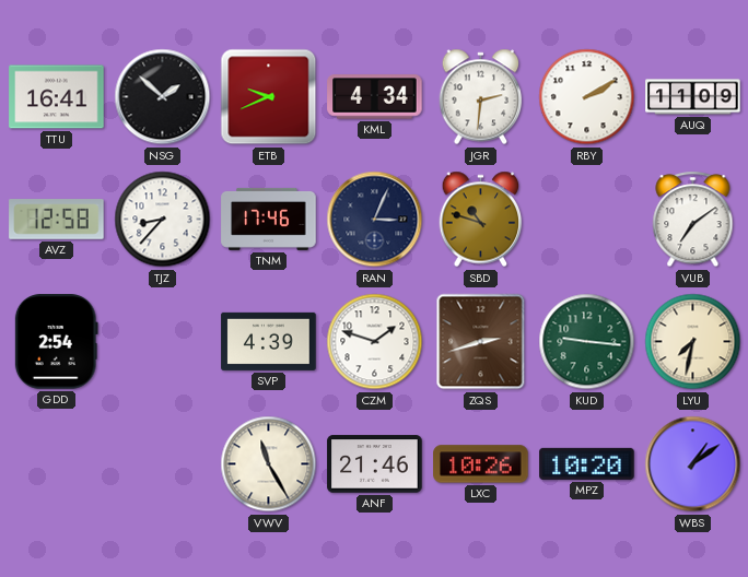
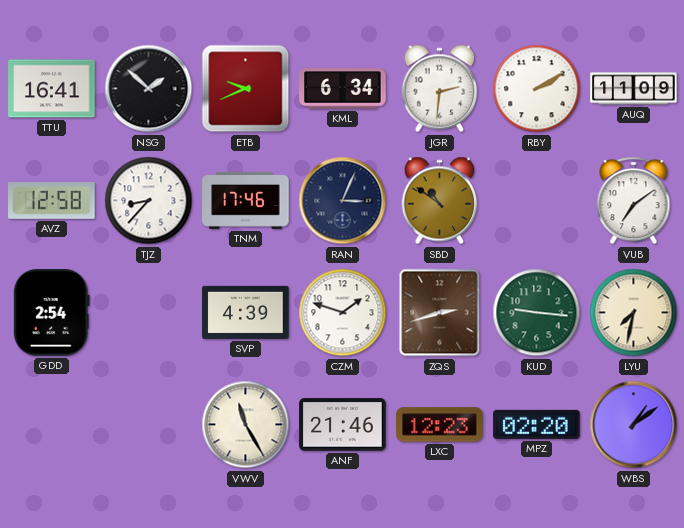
KML: 4:34 -> 6:34
SBD: 10:48 -> 10:51
LXC: 10:26 -> 12:23
MPZ: 10:20 -> 02:20
